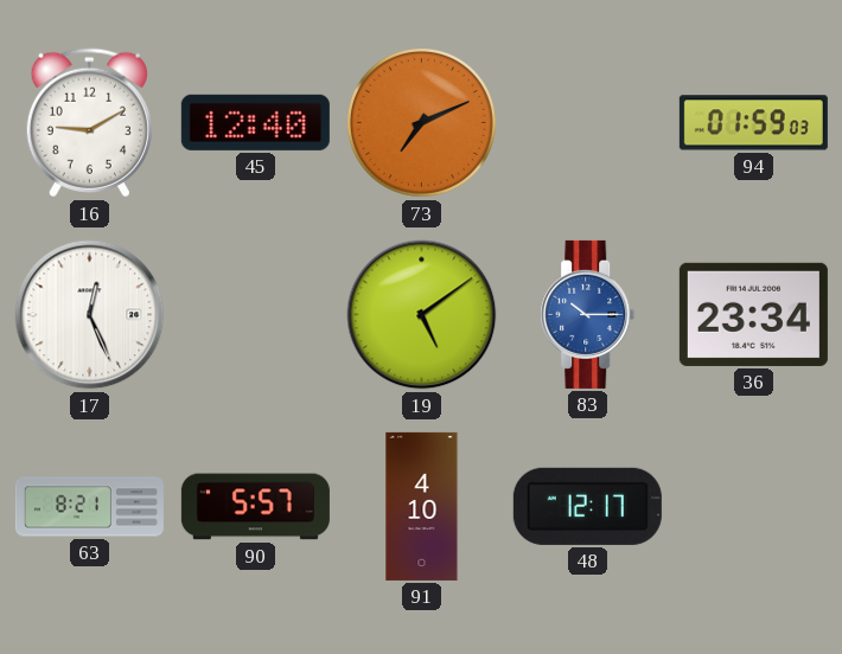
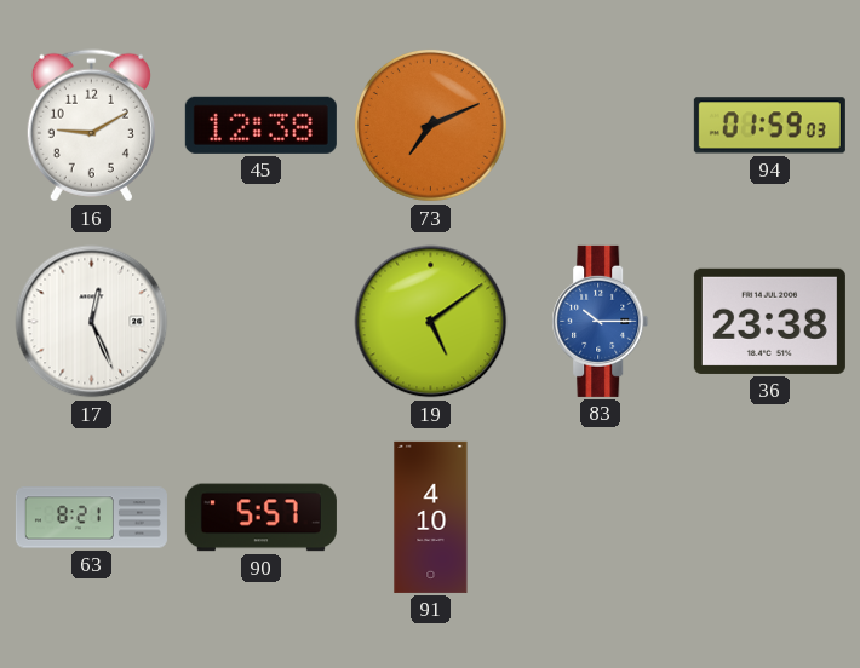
45: 12:40 -> 12:38
36: 23:34 -> 23:38
48: 12:17 -> none
